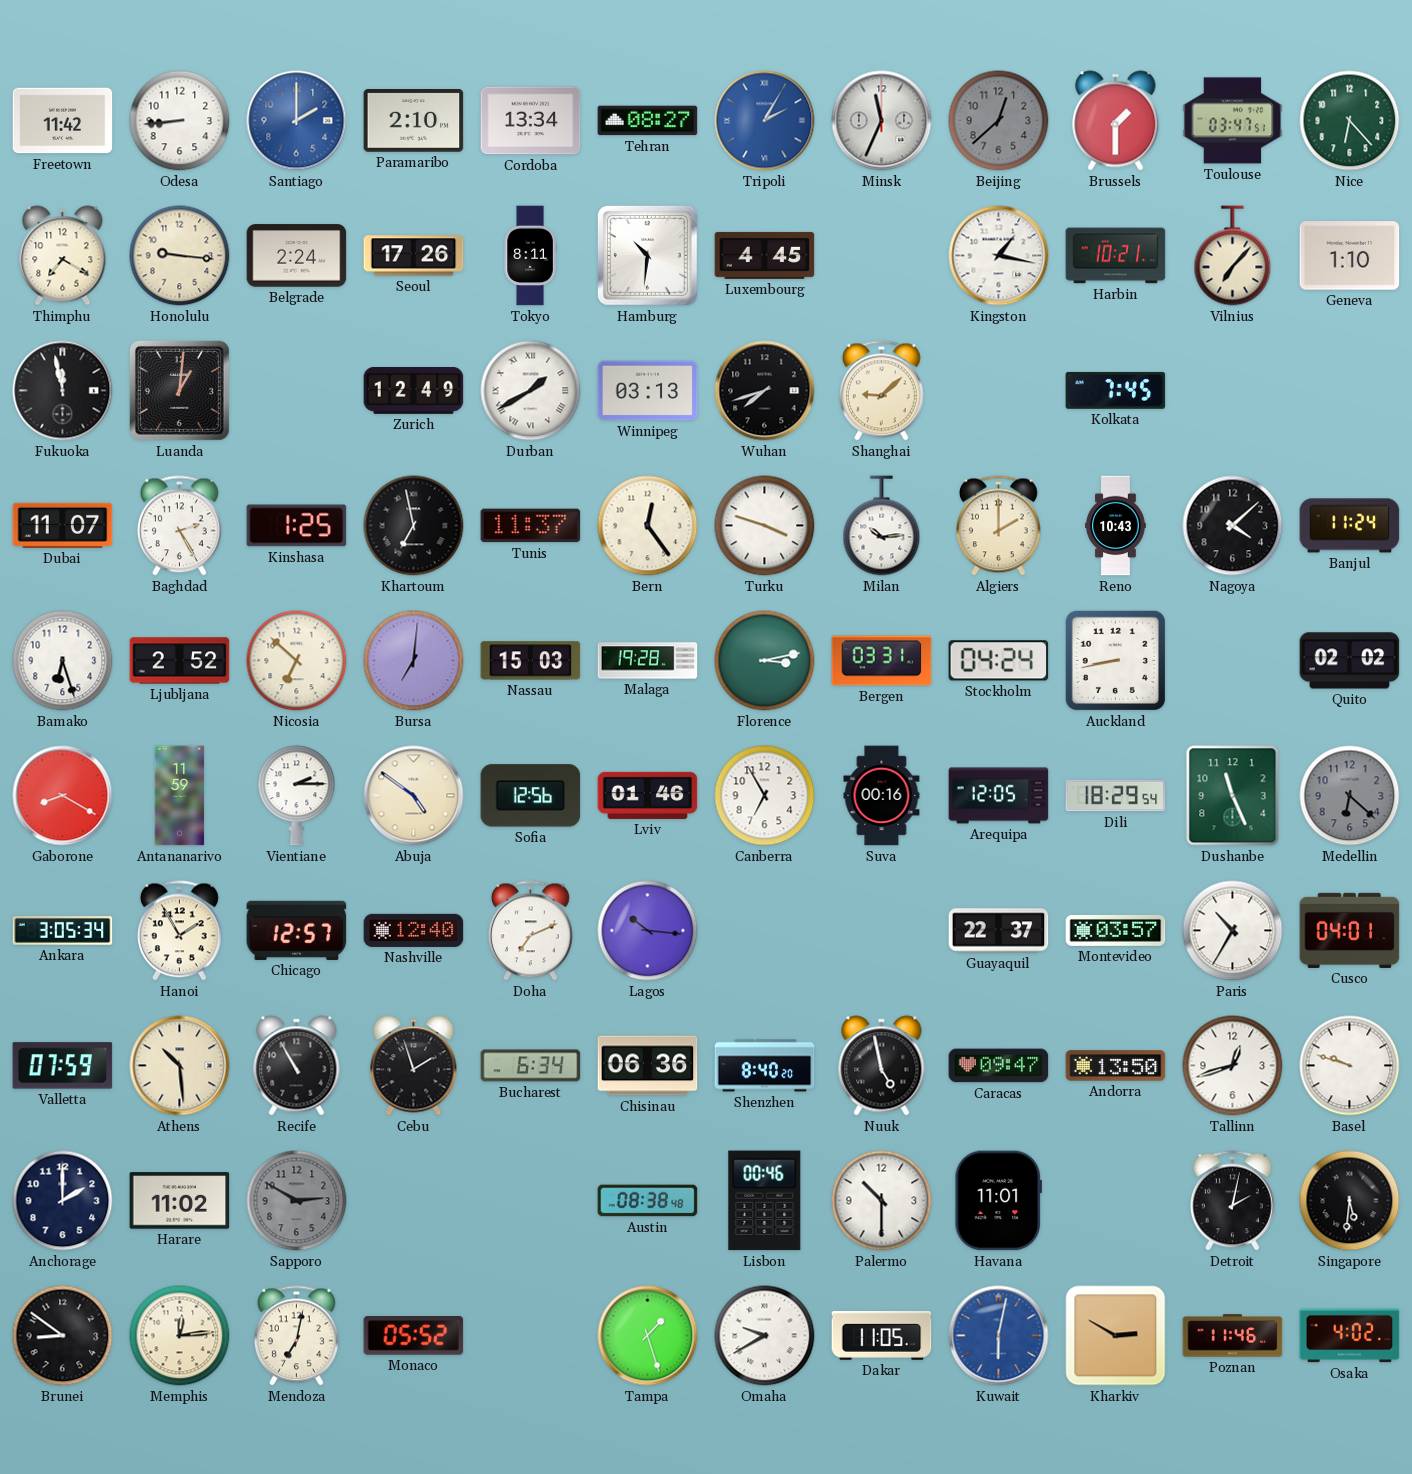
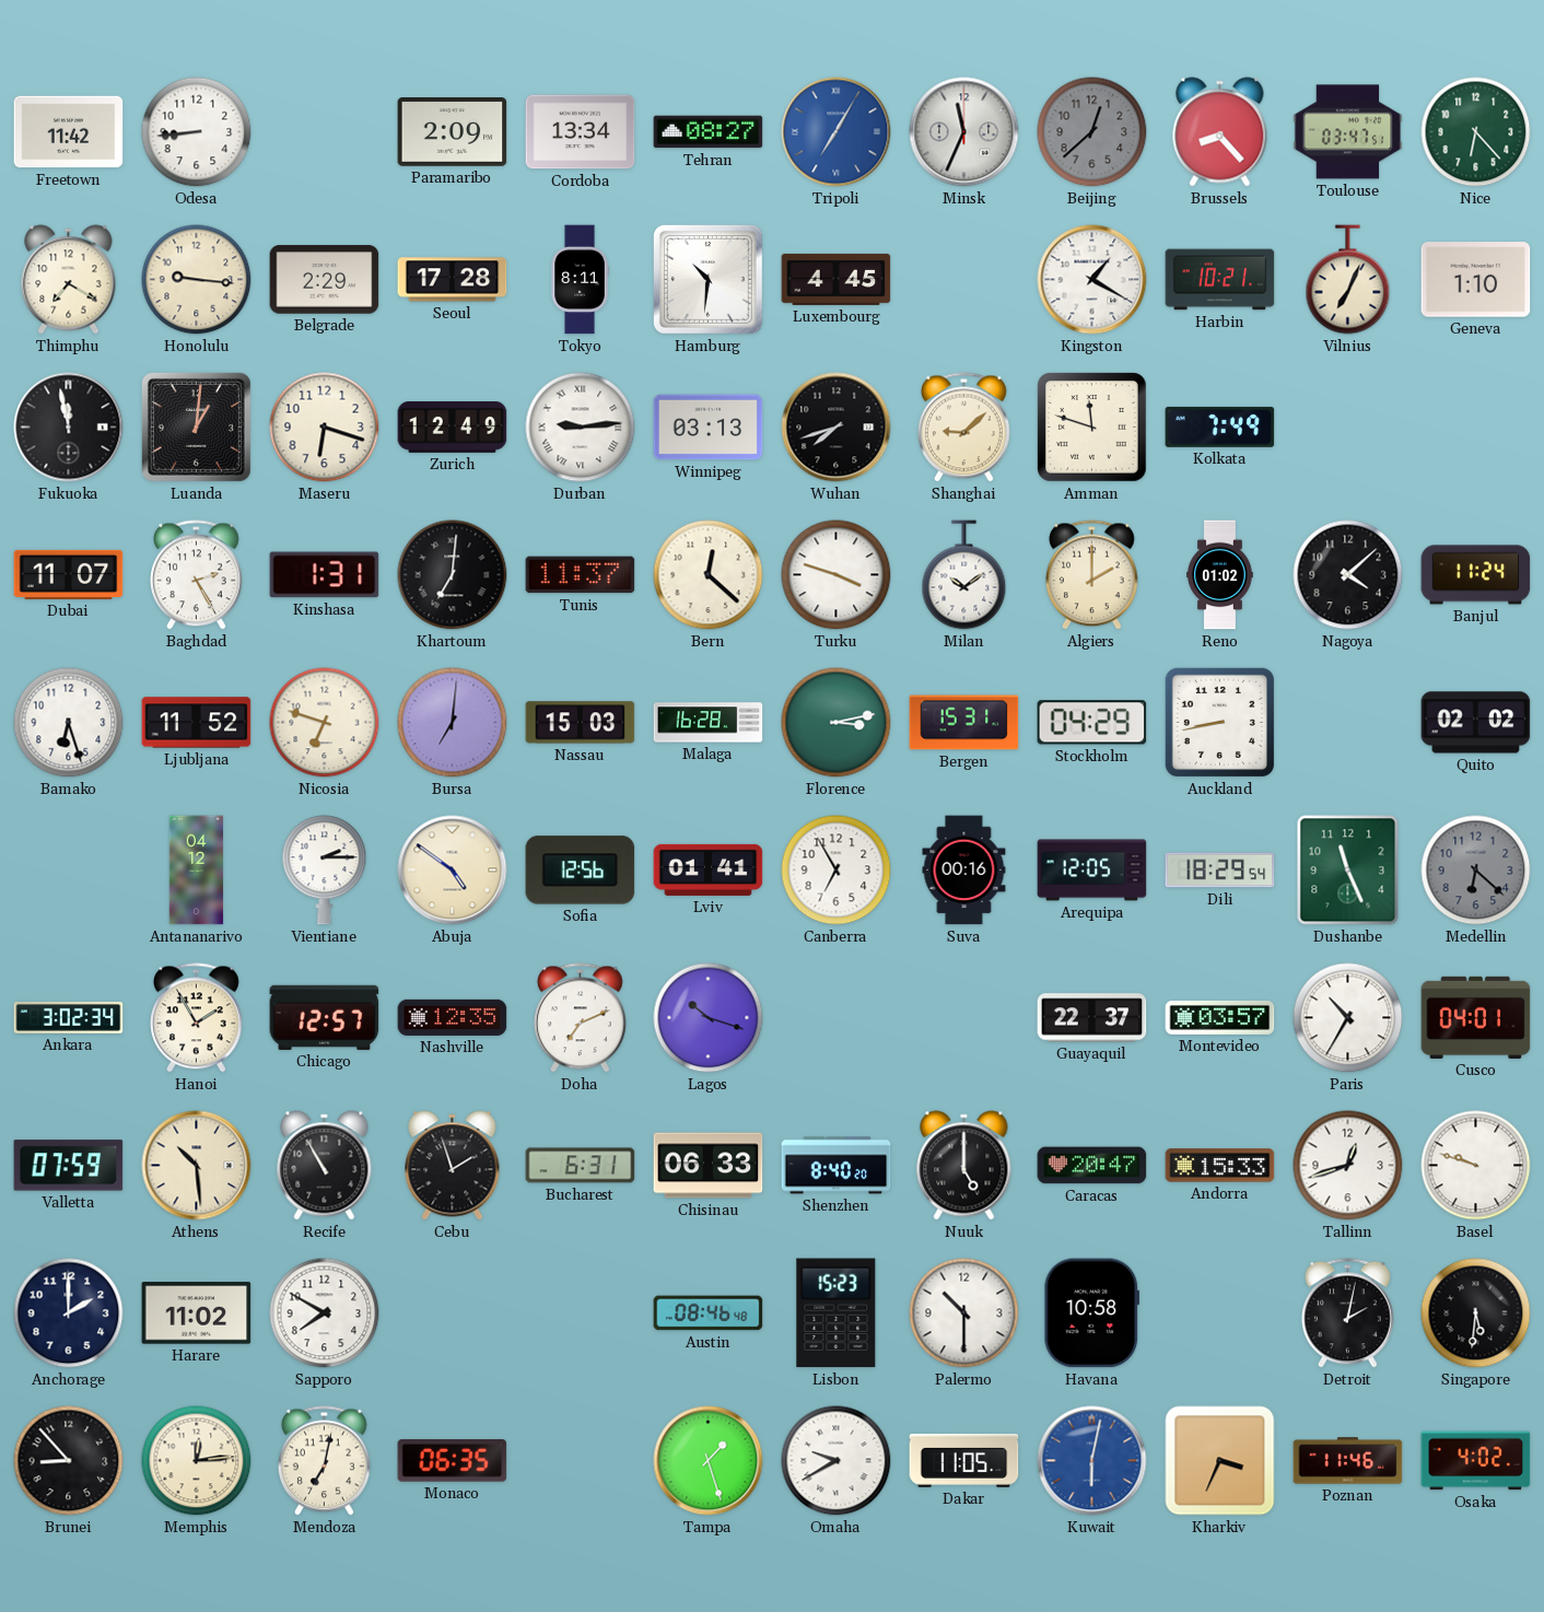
Santiago: 2:00 -> none
Paramaribo: 2:10 -> 2:09
Tripoli: 2:05 -> 7:05
Brussels: 1:30 -> 8:23
Belgrade: 2:24 -> 2:29
Seoul: 17:26 -> 17:28
Kingston: 1:17 -> 1:20
Vilnius: 7:07 -> 7:04
Maseru: none -> 6:18
Durban: 1:40 -> 9:14
Amman: none -> 11:48
Kolkata: 7:45 -> 7:49
Kinshasa: 1:25 -> 1:31
Khartoum: 6:58 -> 7:01
Bern: 12:24 -> 12:22
Milan: 10:14 -> 10:09
Reno: 10:43 -> 01:02
Ljubljana: 2:52 -> 11:52
Nicosia: 6:52 -> 6:48
Malaga: 19:28 -> 16:28
Bergen: 03:31 -> 15:31
Stockholm: 04:24 -> 04:29
Gaborone: 8:20 -> none
Antananarivo: 11:59 -> 04:12
Lviv: 01:46 -> 01:41
Ankara: 3:05 -> 3:02
Nashville: 12:40 -> 12:35
Lagos: 10:16 -> 10:18
Bucharest: 6:34 -> 6:31
Chisinau: 06:36 -> 06:33
Nuuk: 4:58 -> 5:00
Caracas: 09:47 -> 20:47
Andorra: 13:50 -> 15:33
Sapporo: 2:50 -> 7:50
Sapporo dial: grey -> white
Austin: 08:38 -> 08:46
Lisbon: 00:46 -> 15:23
Havana: 11:01 -> 10:58
Brunei: 8:51 -> 8:53
Monaco: 05:52 -> 06:35
Kharkiv: 2:50 -> 3:34
